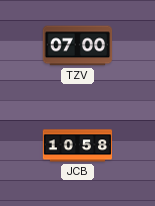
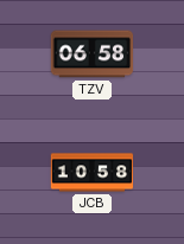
TZV: 07:00 -> 06:58
